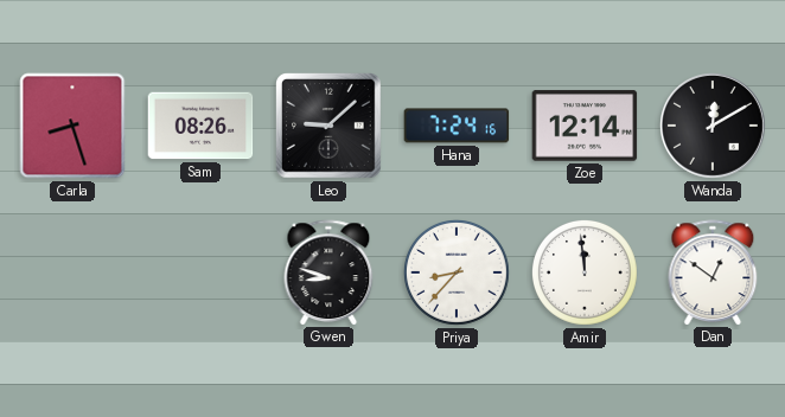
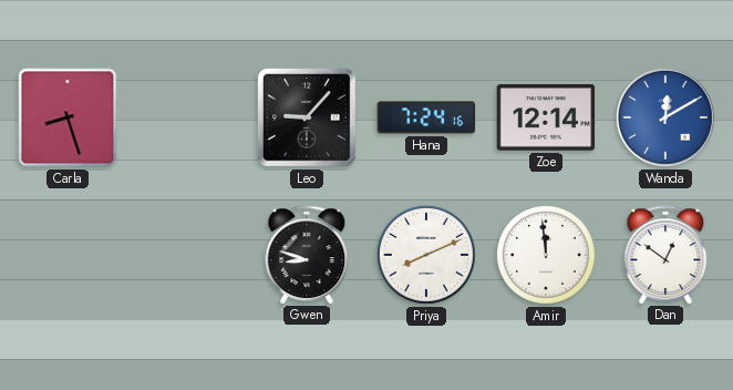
Sam: 08:26 -> none
Leo: 9:08 -> 9:07
Wanda dial: black -> blue
Priya: 8:37 -> 8:11
